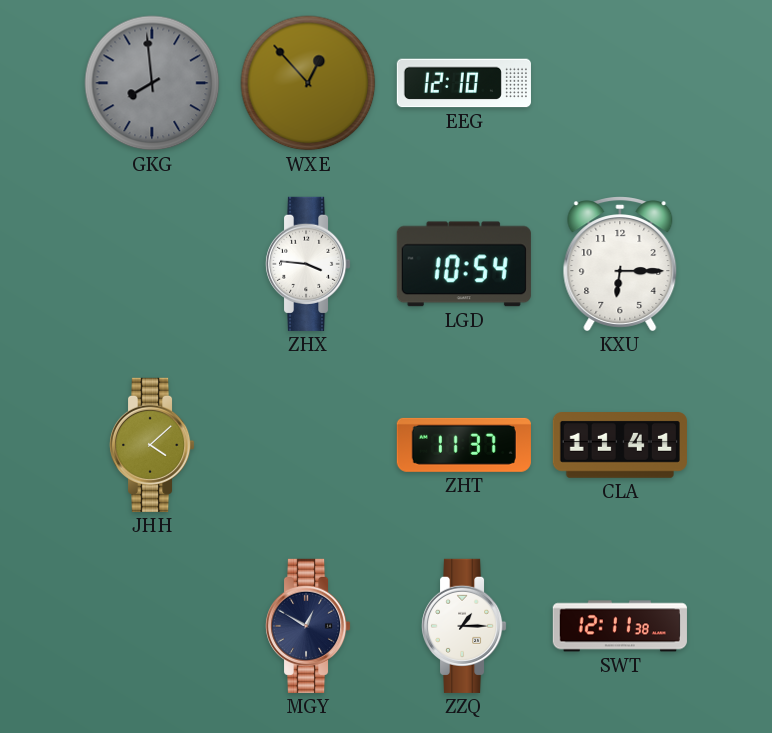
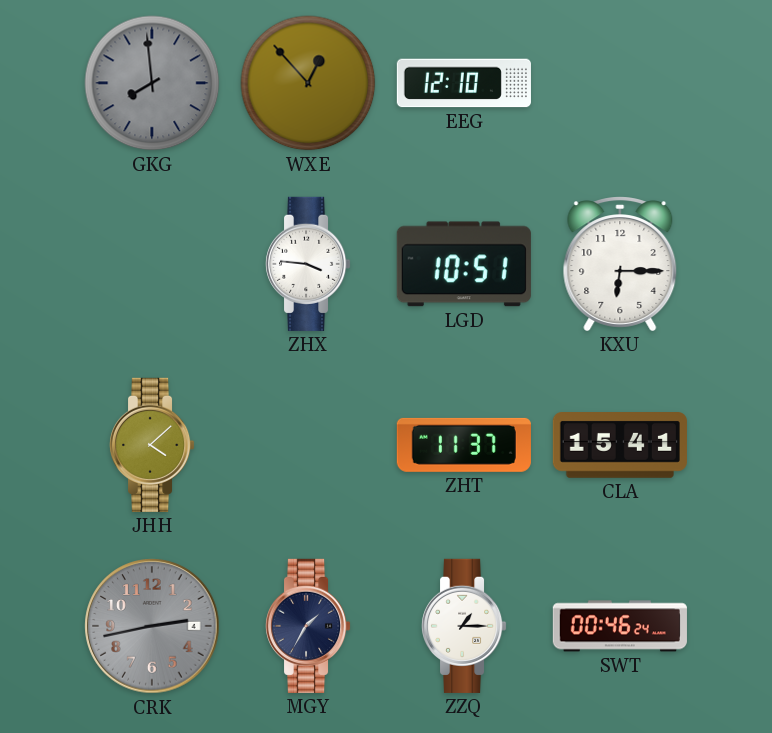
LGD: 10:54 -> 10:51
CLA: 11:41 -> 15:41
CRK: none -> 2:43
MGY: 12:50 -> 1:35
SWT: 12:11 -> 00:46
